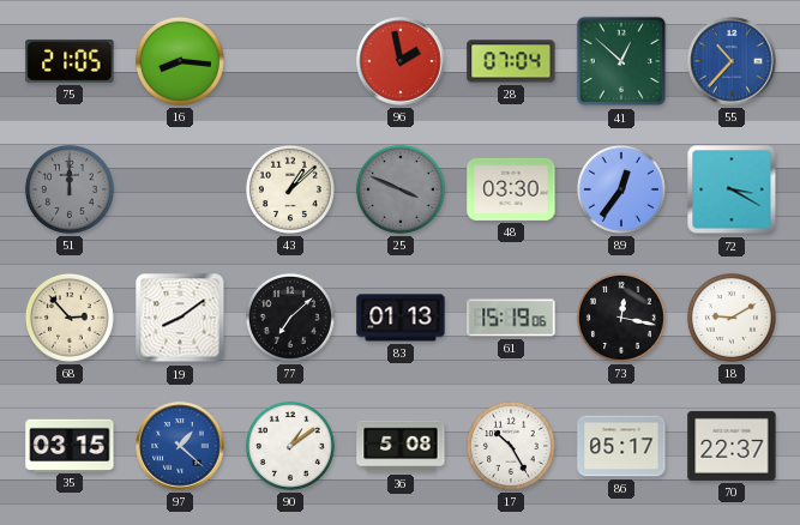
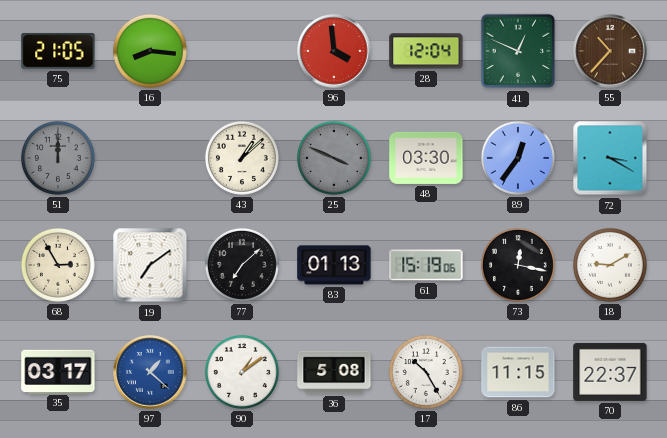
96: 1:58 -> 3:59
28: 07:04 -> 12:04
41: 12:52 -> 12:49
55 dial: blue -> brown
68: 2:53 -> 2:55
19: 8:09 -> 7:09
35: 03:15 -> 03:17
86: 05:17 -> 11:15
